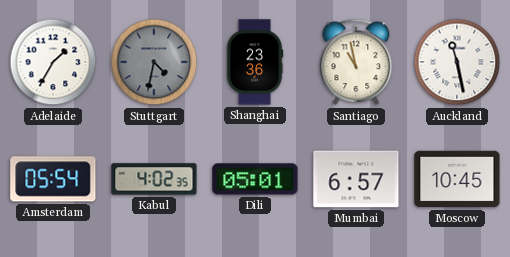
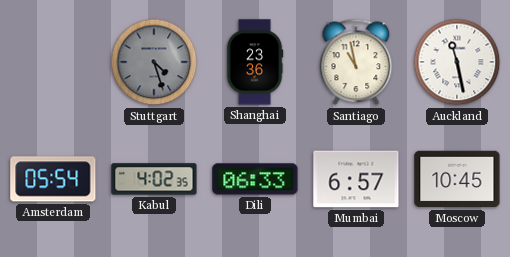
Adelaide: 1:35 -> none
Stuttgart: 4:32 -> 4:27
Dili: 05:01 -> 06:33
